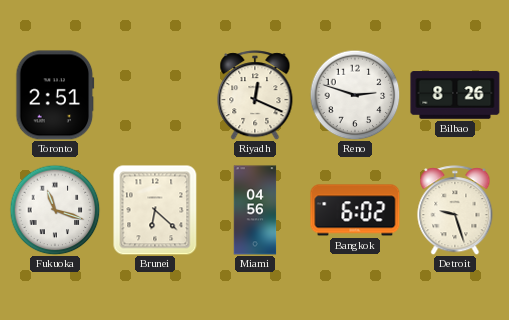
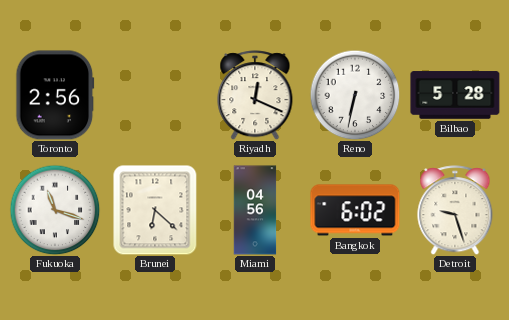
Toronto: 2:51 -> 2:56
Reno: 2:48 -> 6:32
Bilbao: 8:26 -> 5:28
